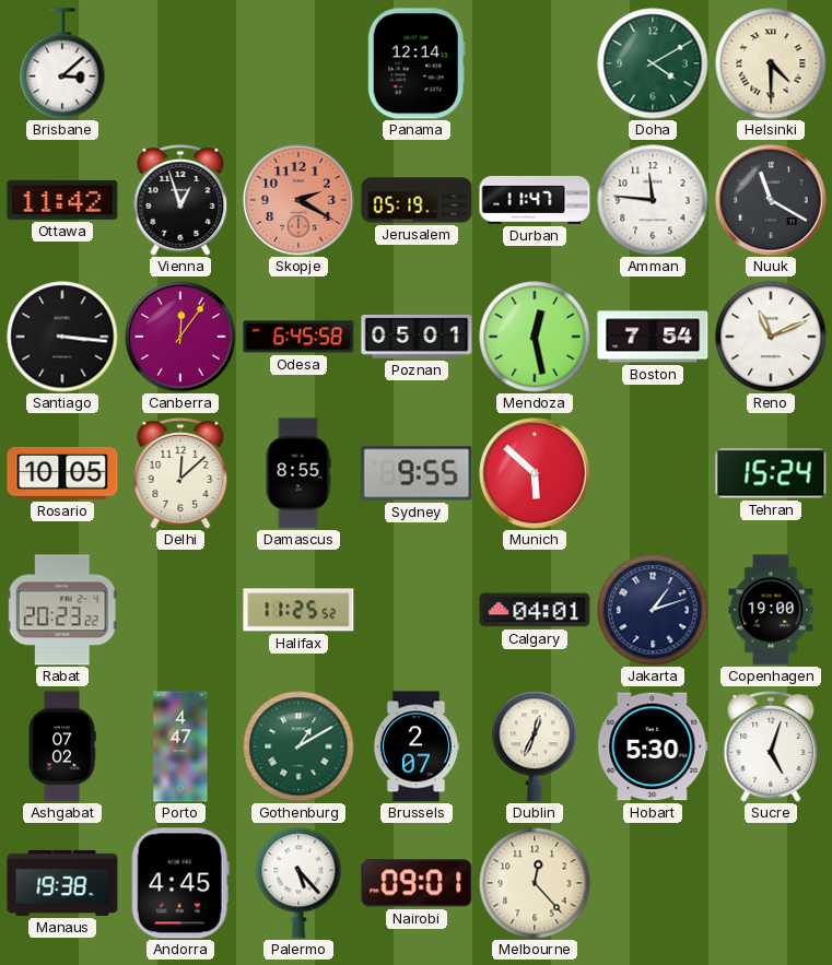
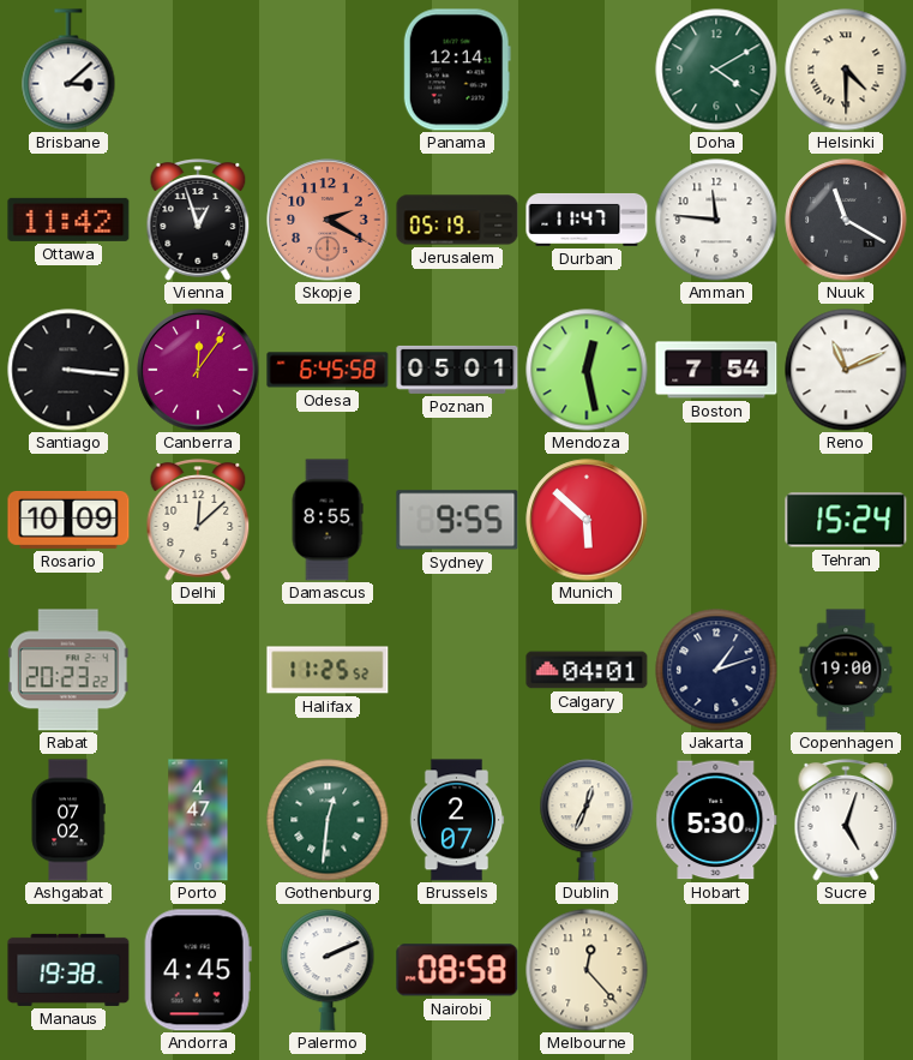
Rosario: 10:05 -> 10:09
Gothenburg: 1:10 -> 12:31
Palermo: 5:23 -> 2:11
Nairobi: 09:01 -> 08:58
